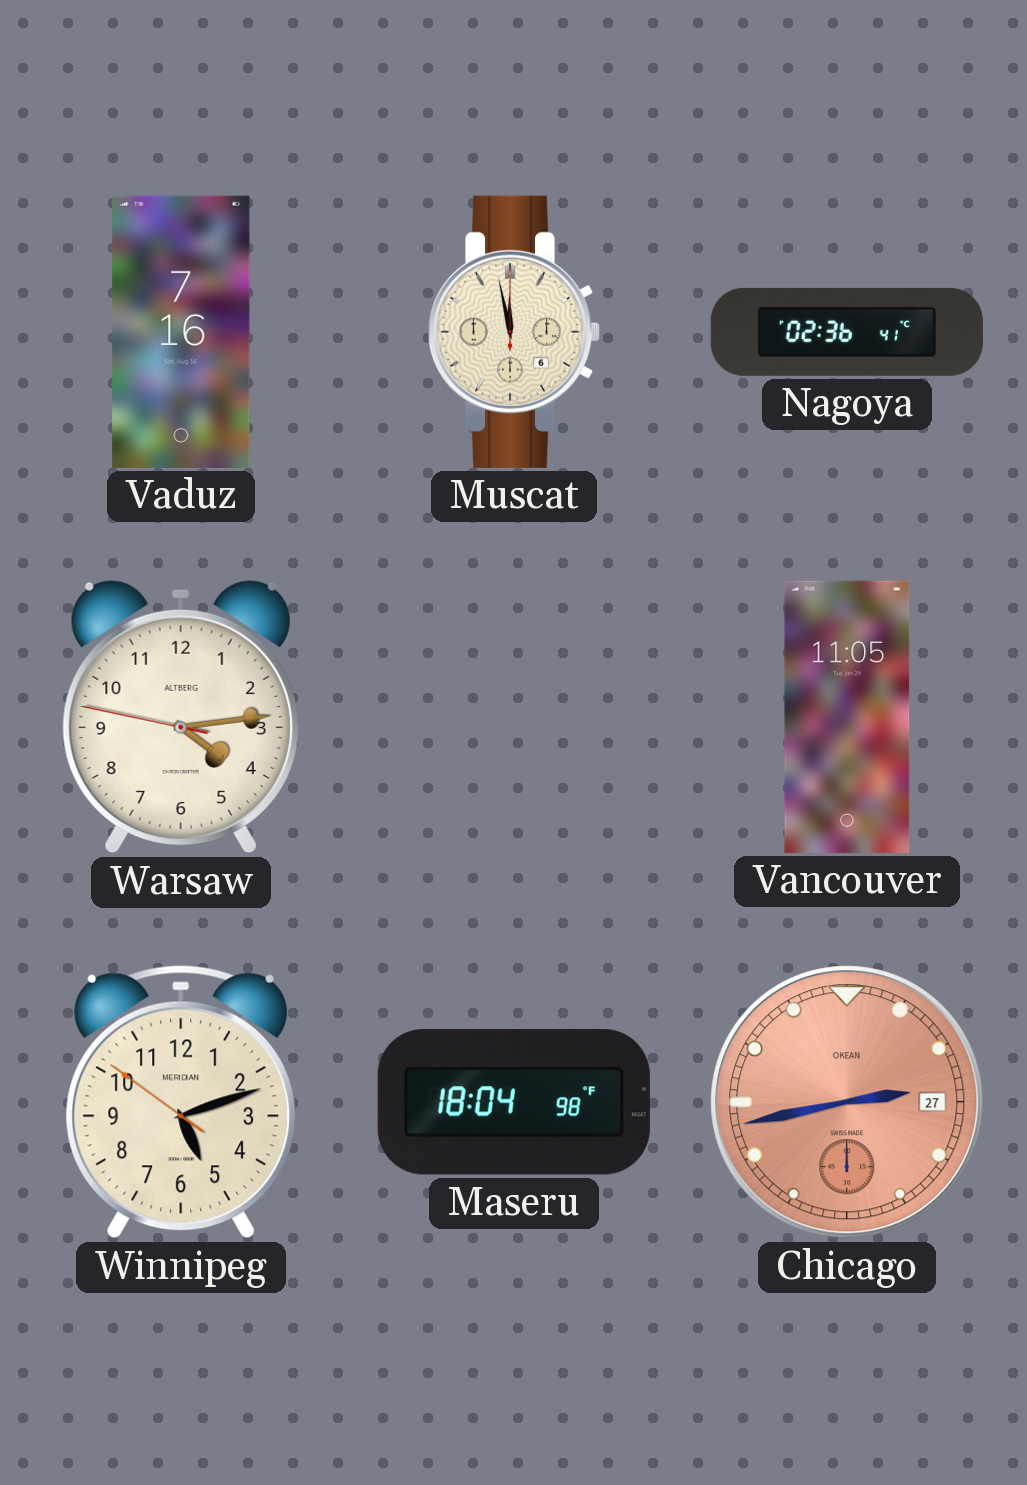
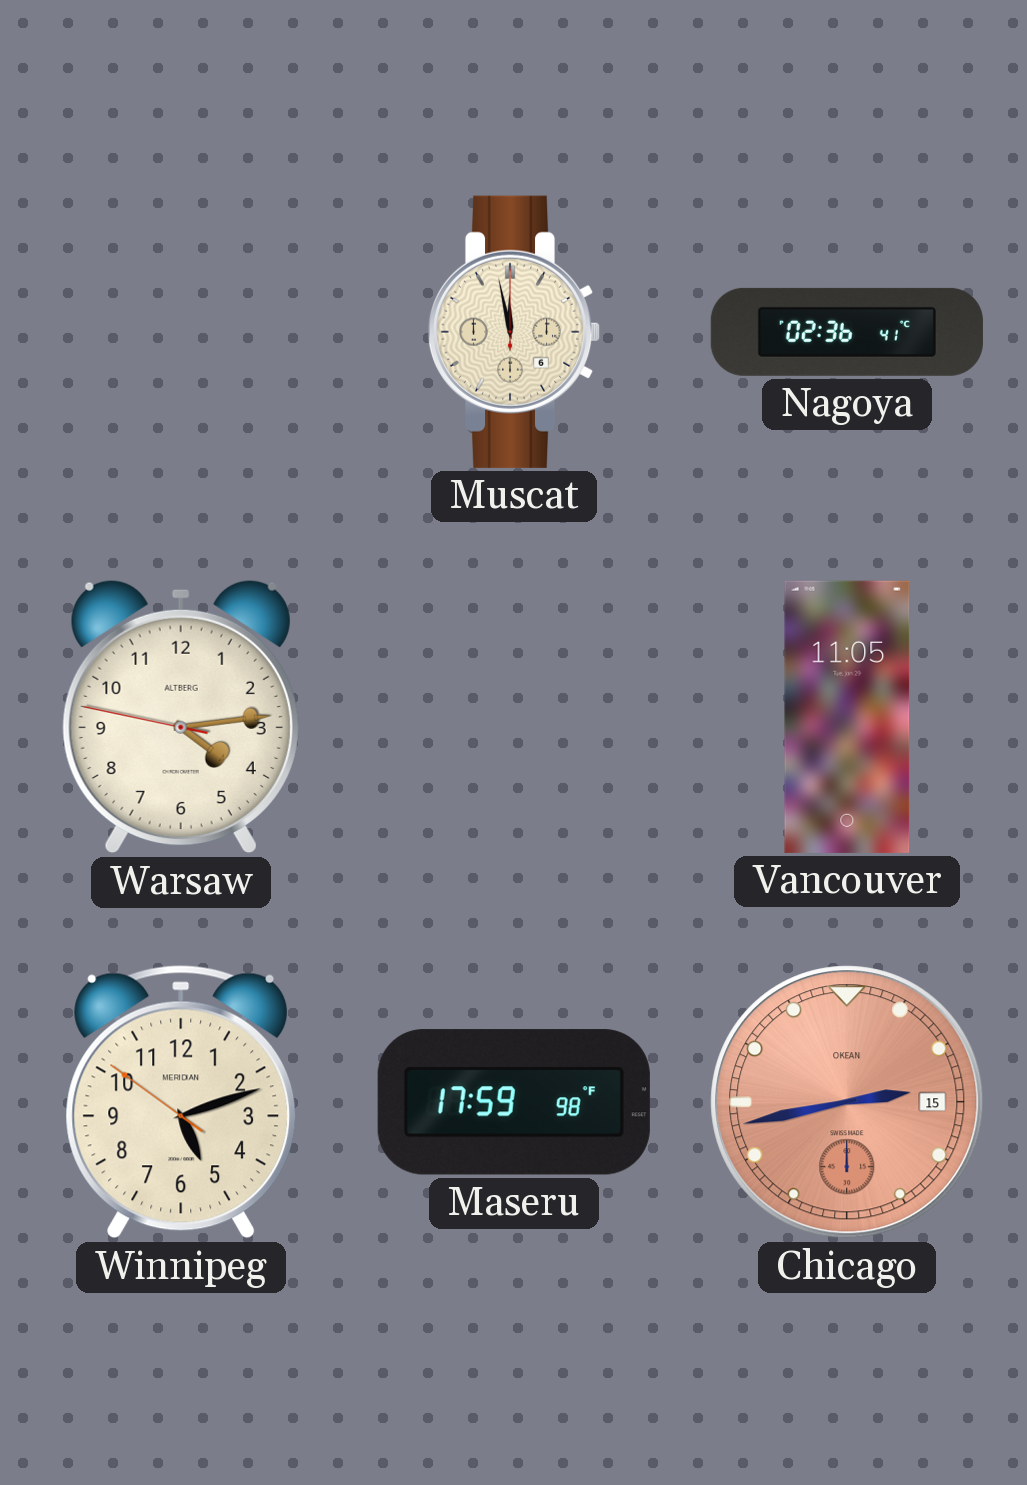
Vaduz: 7:16 -> none
Maseru: 18:04 -> 17:59
Chicago date: 27 -> 15
